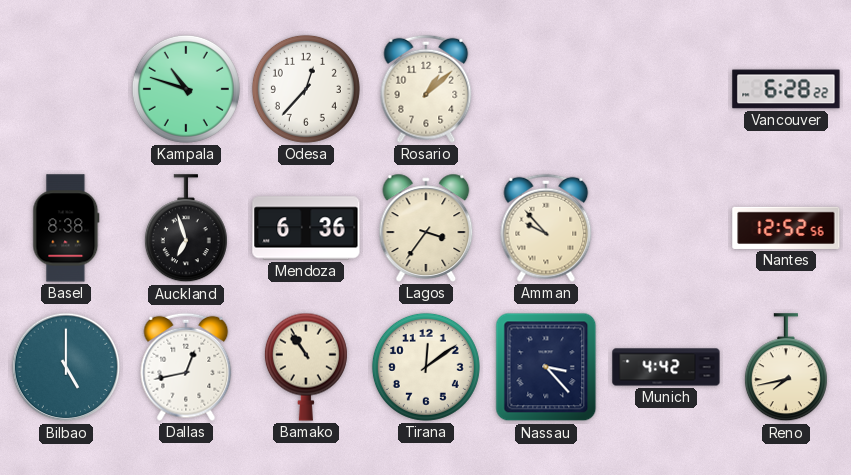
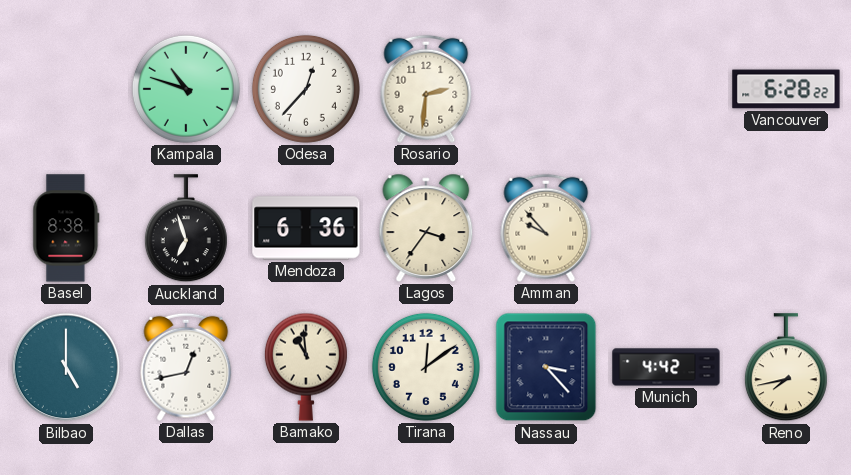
Rosario: 1:08 -> 2:31
Nantes: 12:52 -> none
Bamako: 10:54 -> 10:59
